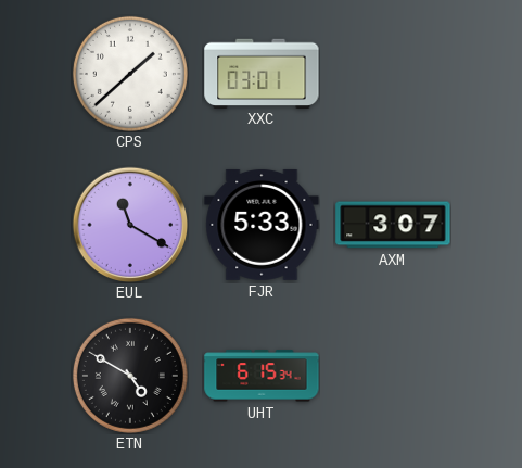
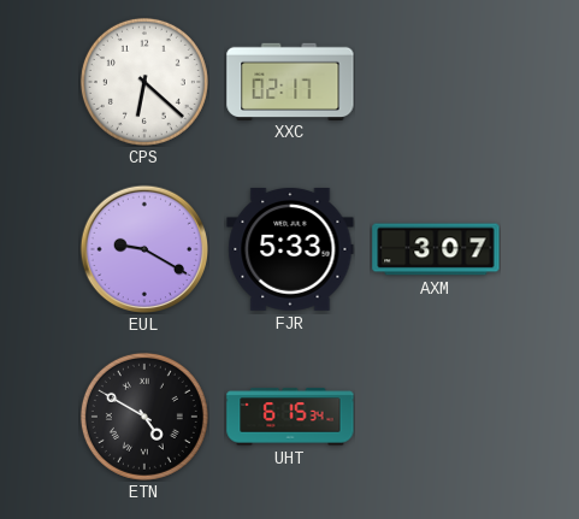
CPS: 1:38 -> 6:22
XXC: 03:01 -> 02:17
EUL: 11:20 -> 9:20
